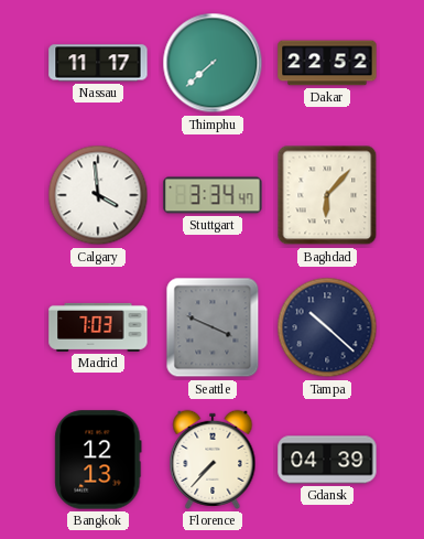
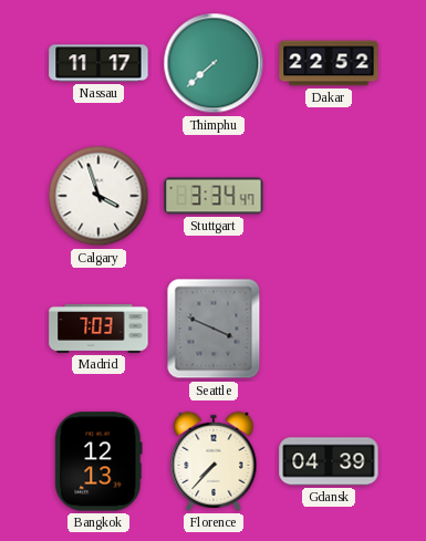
Calgary: 3:59 -> 3:57
Baghdad: 6:07 -> none
Tampa: 10:22 -> none
